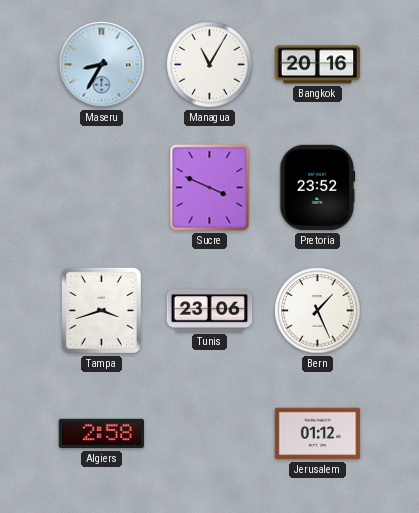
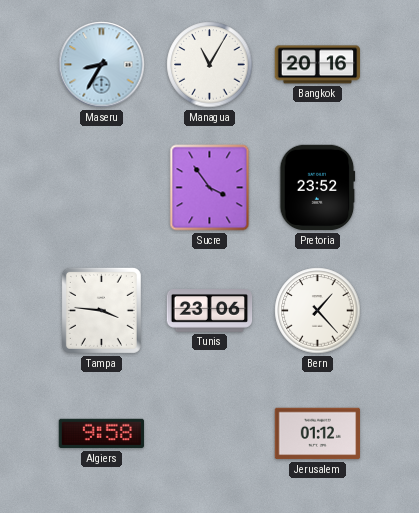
Sucre: 3:49 -> 3:54
Tampa: 3:42 -> 3:46
Bern: 1:26 -> 1:23
Algiers: 2:58 -> 9:58
